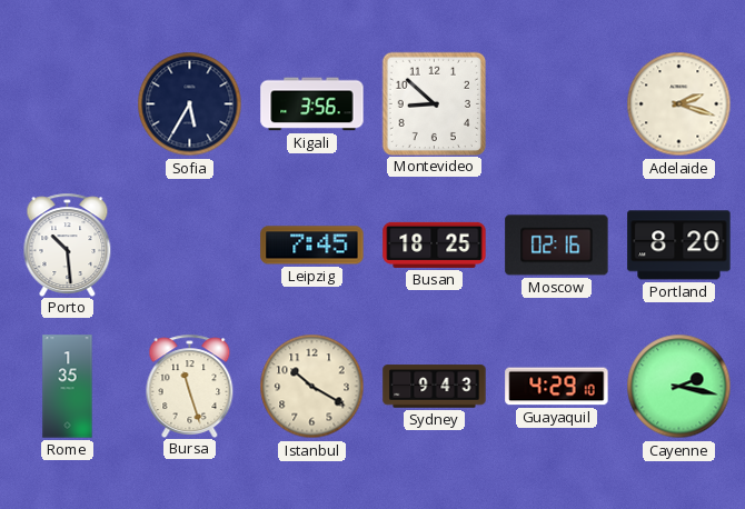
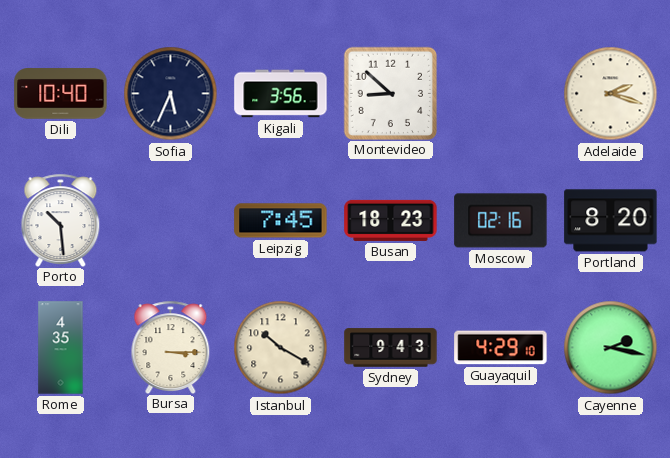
Dili: none -> 10:40
Sofia: 5:35 -> 5:34
Busan: 18:25 -> 18:23
Rome: 1:35 -> 4:35
Bursa: 11:27 -> 3:15
